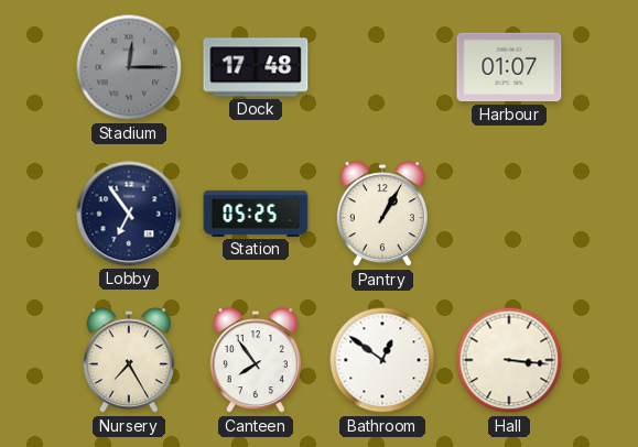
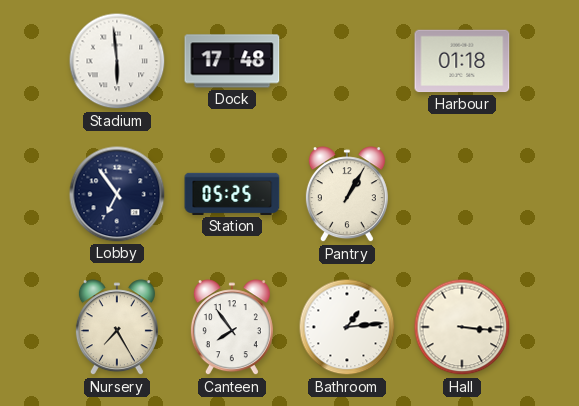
Stadium: 12:15 -> 5:59
Stadium dial: grey -> white
Harbour: 01:07 -> 01:18
Bathroom: 12:51 -> 1:14
